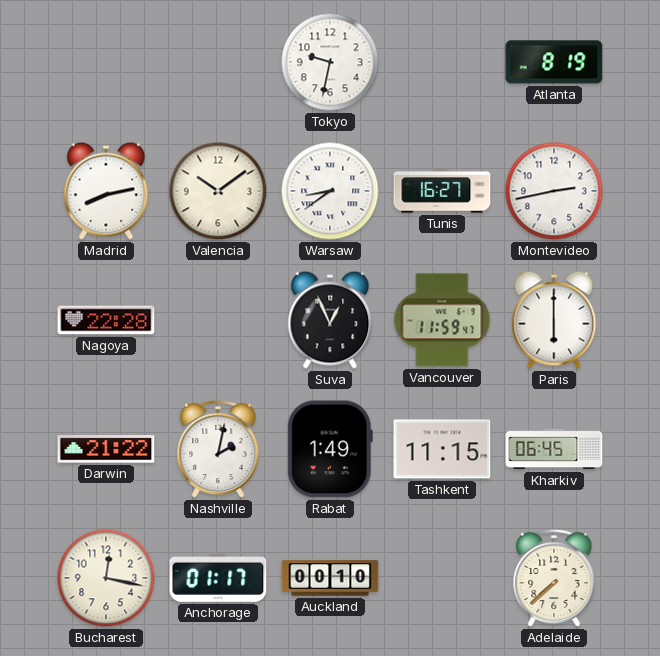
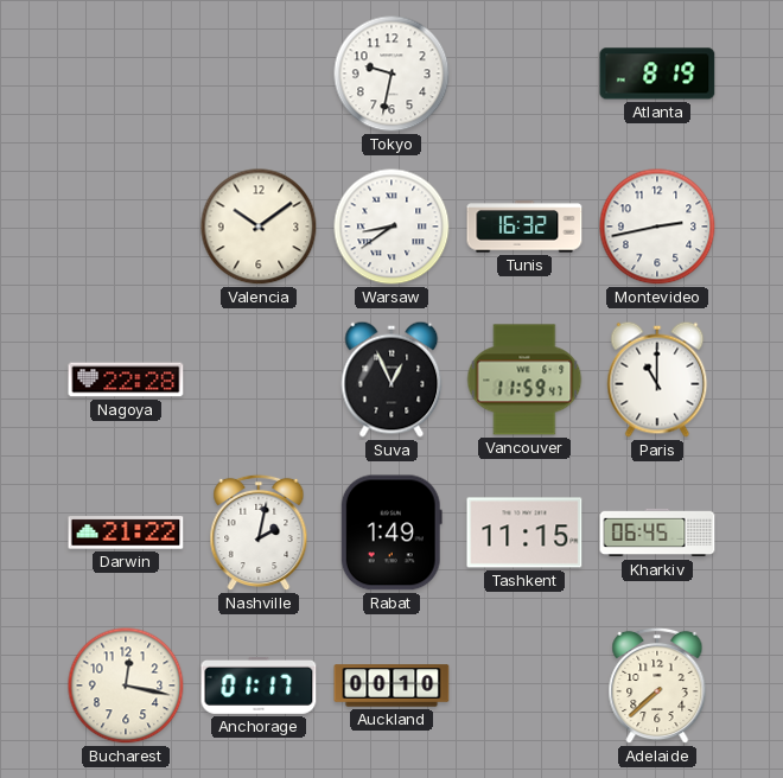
Madrid: 8:13 -> none
Tunis: 16:27 -> 16:32
Paris: 6:00 -> 11:00
